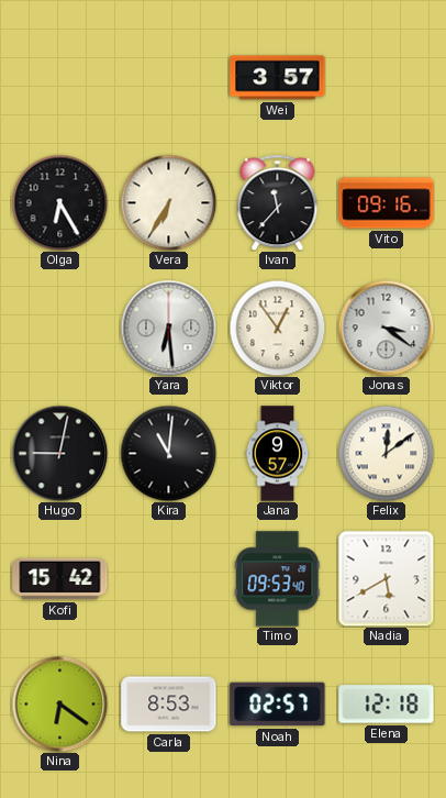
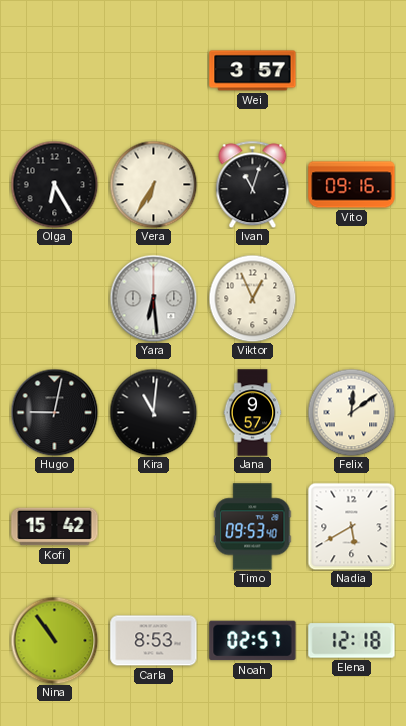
Ivan: 11:37 -> 11:03
Viktor: 12:54 -> 12:56
Jonas: 3:21 -> none
Nina: 6:21 -> 10:54
